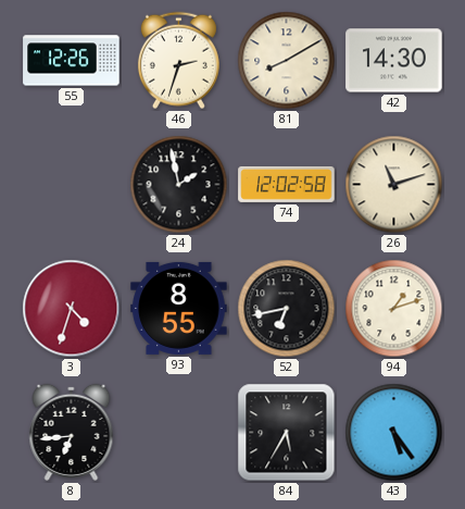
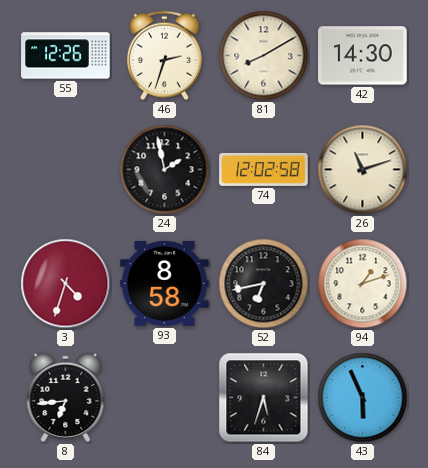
93: 8:55 -> 8:58
84: 5:35 -> 5:33
43: 5:24 -> 5:56
